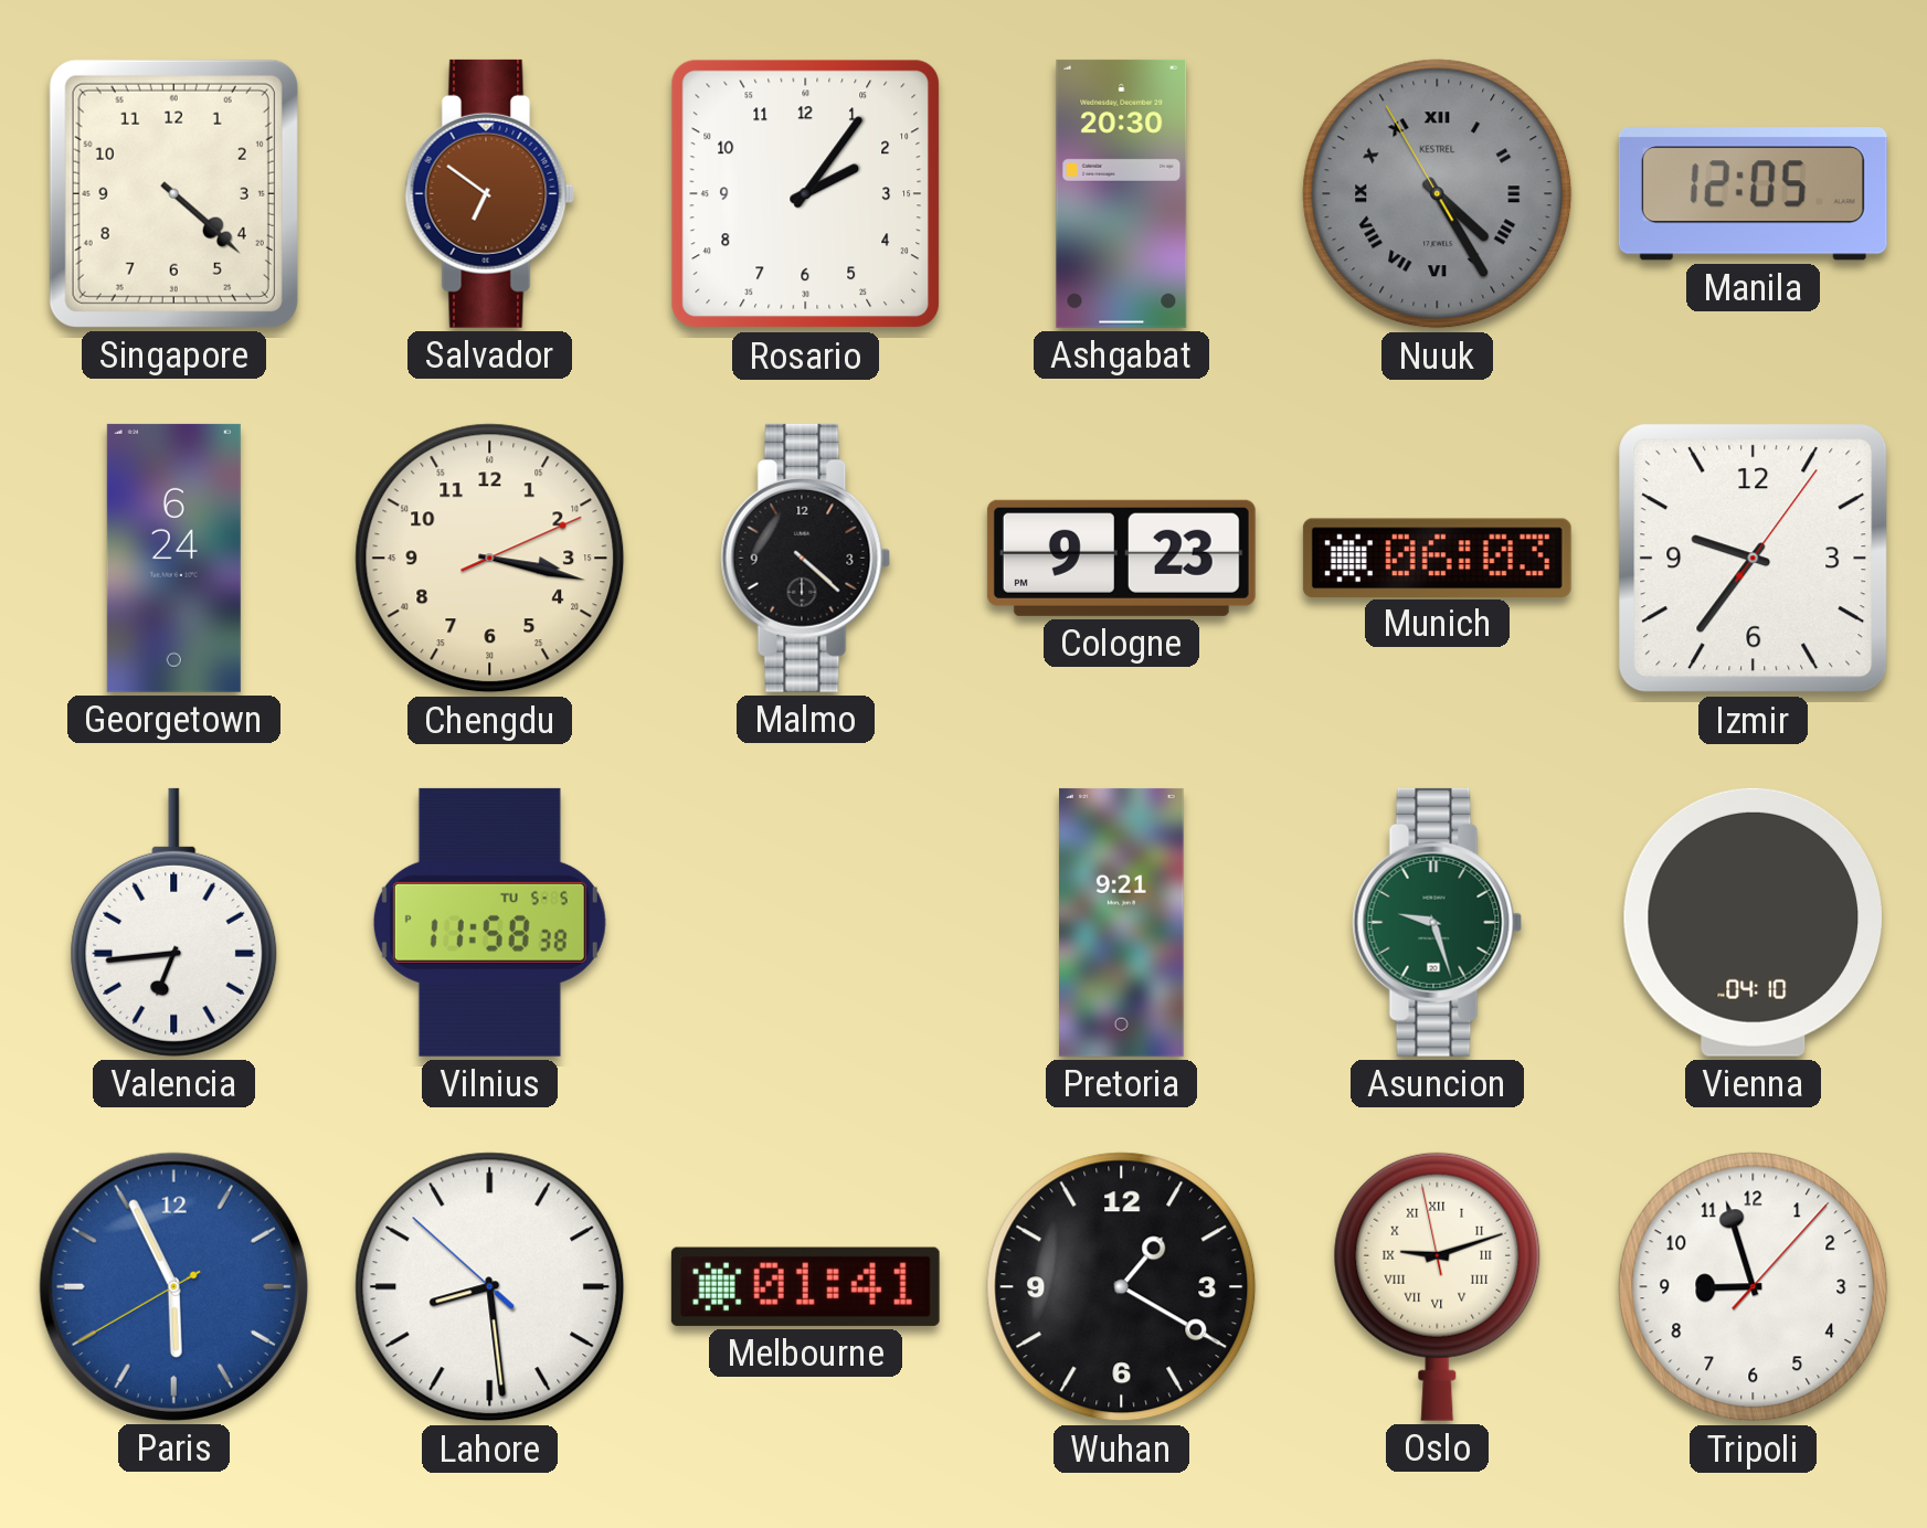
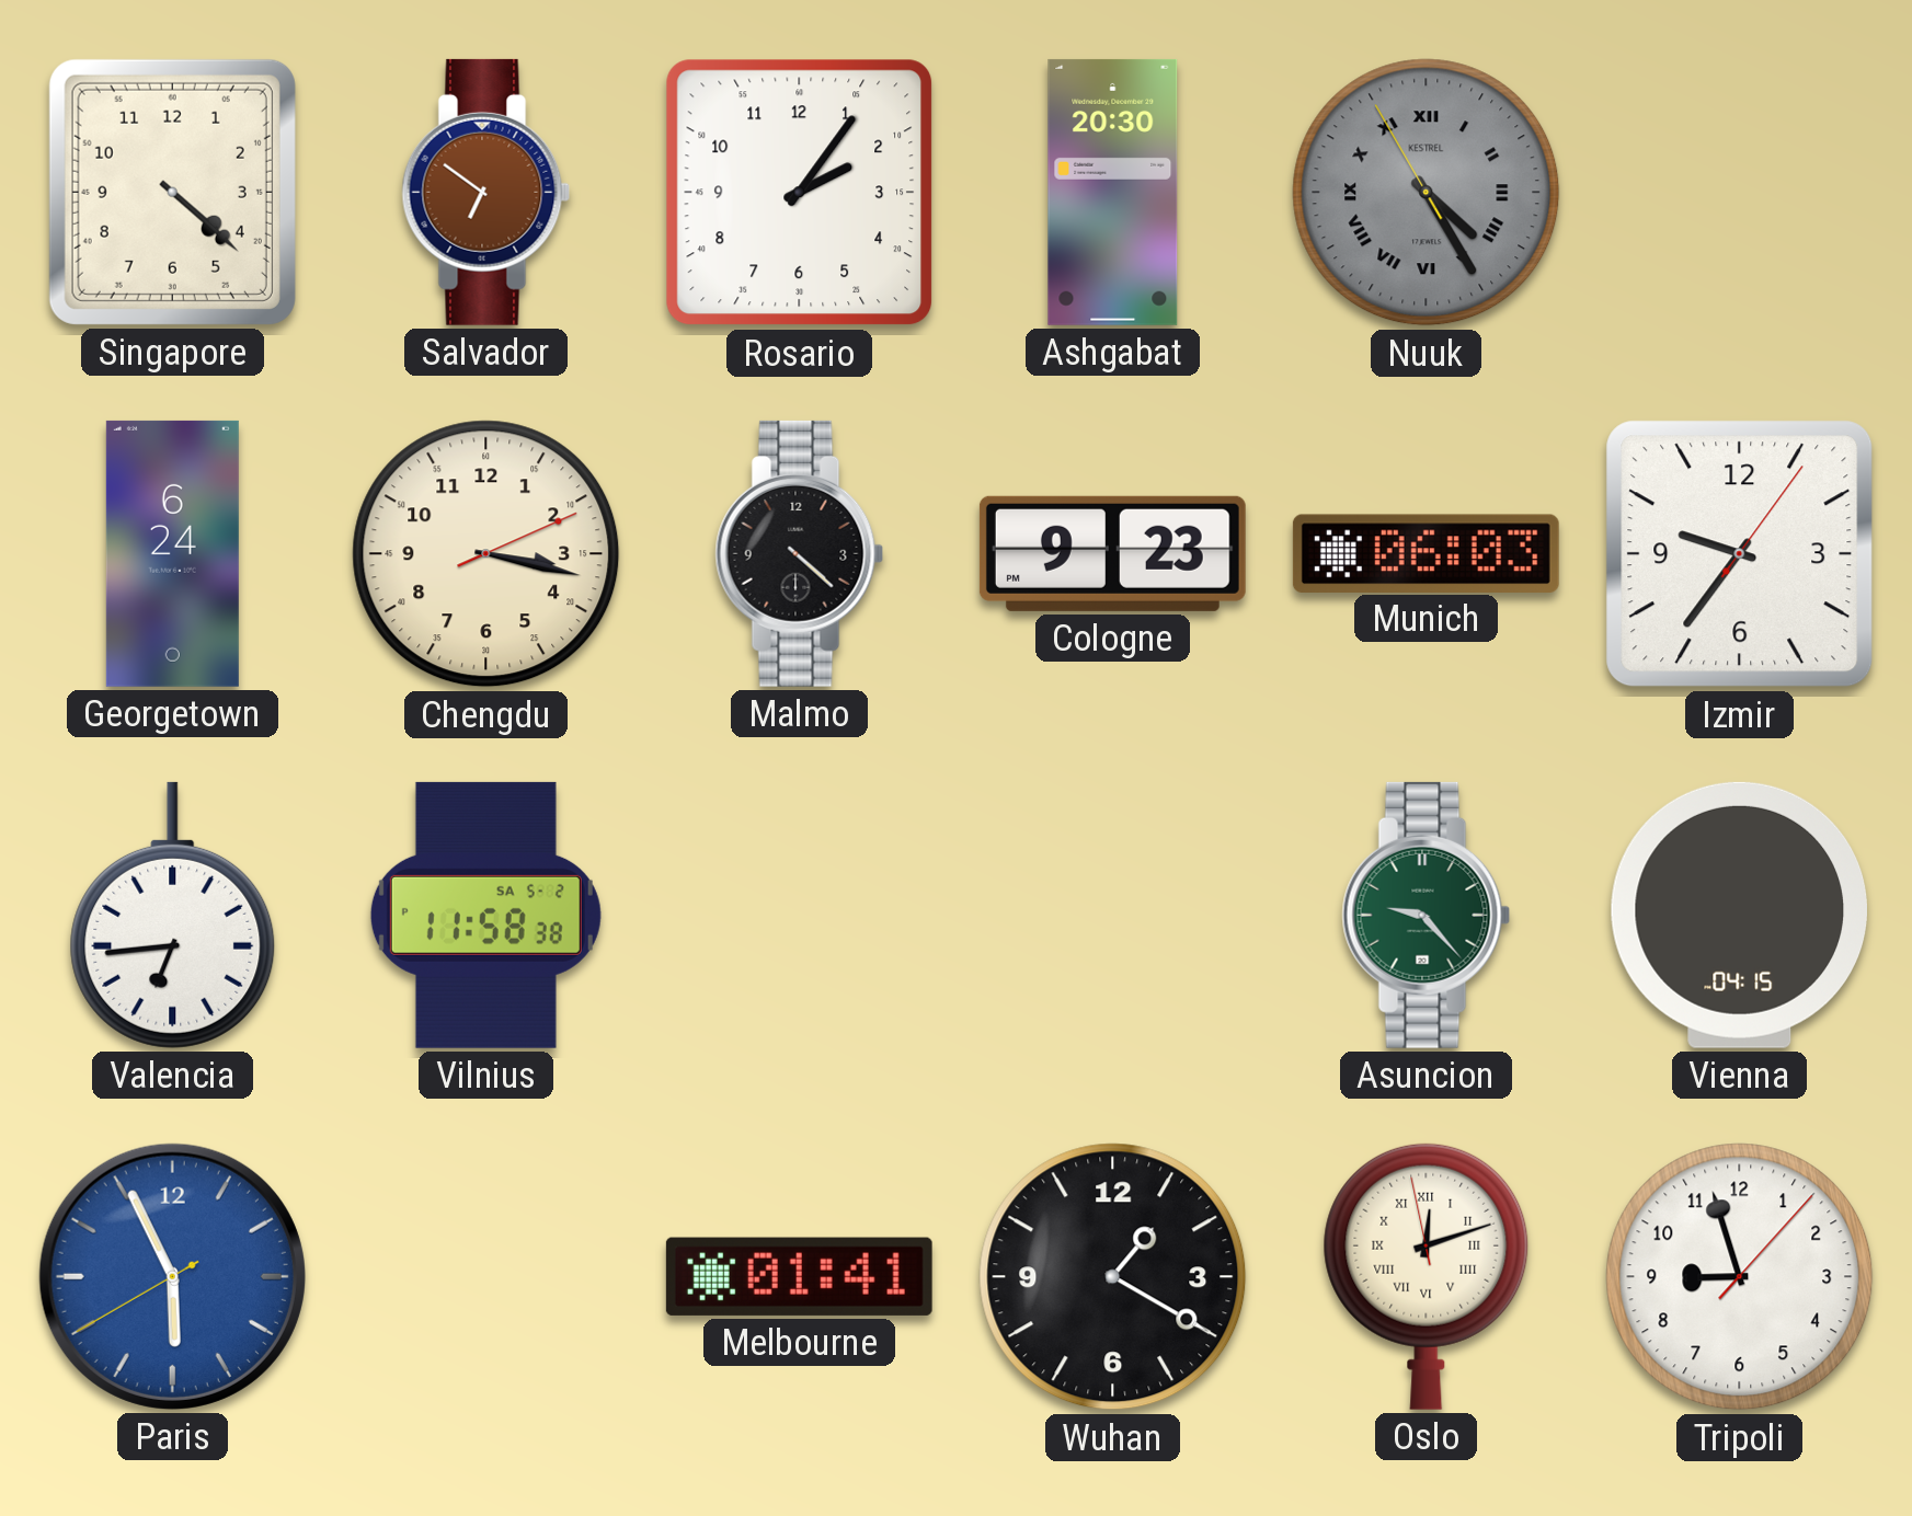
Manila: 12:05 -> none
Vilnius date: TU 5-5 -> SA 5-2
Pretoria: 9:21 -> none
Asuncion: 9:27 -> 9:23
Vienna: 04:10 -> 04:15
Lahore: 8:28 -> none
Oslo: 9:11 -> 12:11
